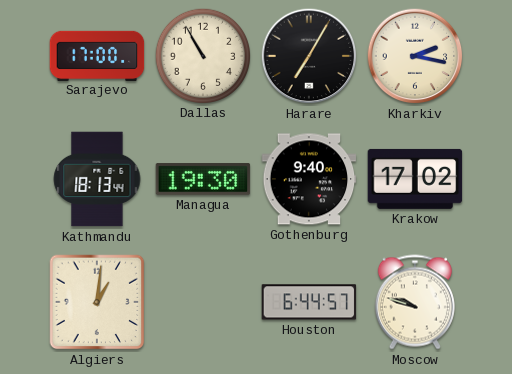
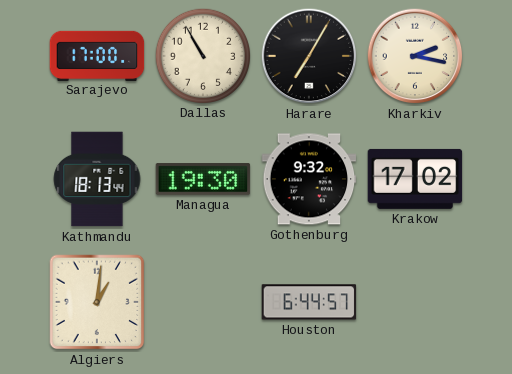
Gothenburg: 9:40 -> 9:32
Moscow: 9:48 -> none
